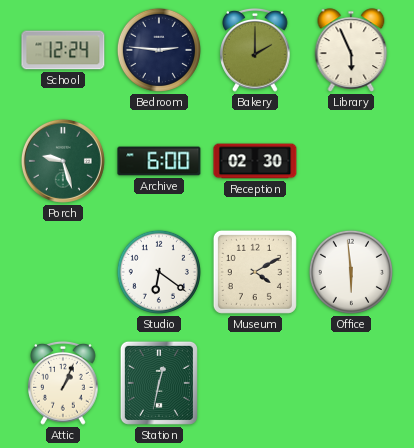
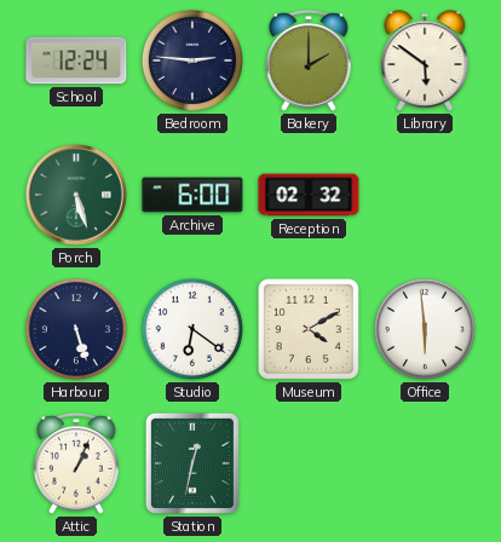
Library: 5:56 -> 5:51
Porch: 9:27 -> 5:27
Reception: 02:30 -> 02:32
Harbour: none -> 5:27
